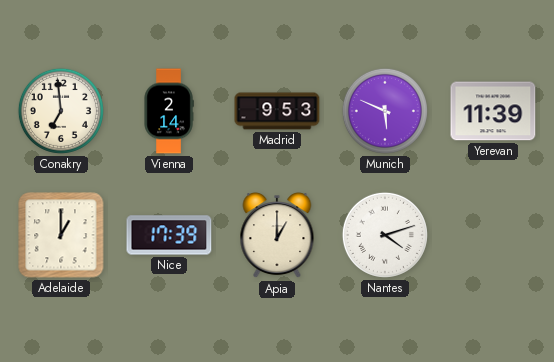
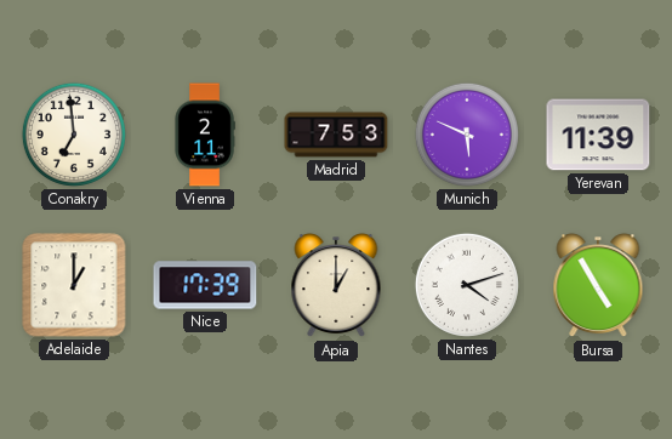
Vienna: 2:14 -> 2:11
Madrid: 9:53 -> 7:53
Bursa: none -> 4:55
